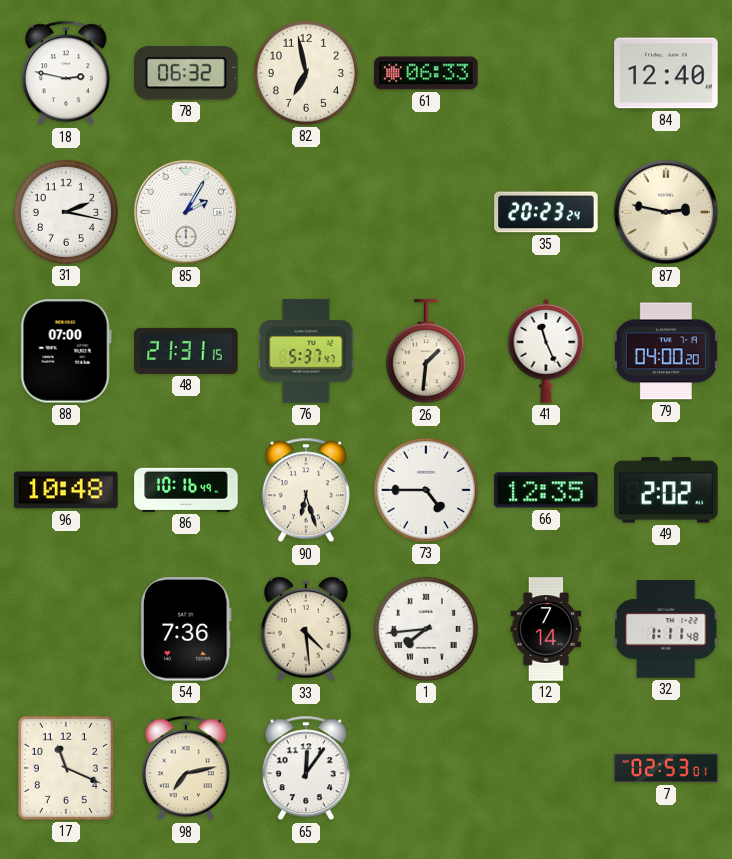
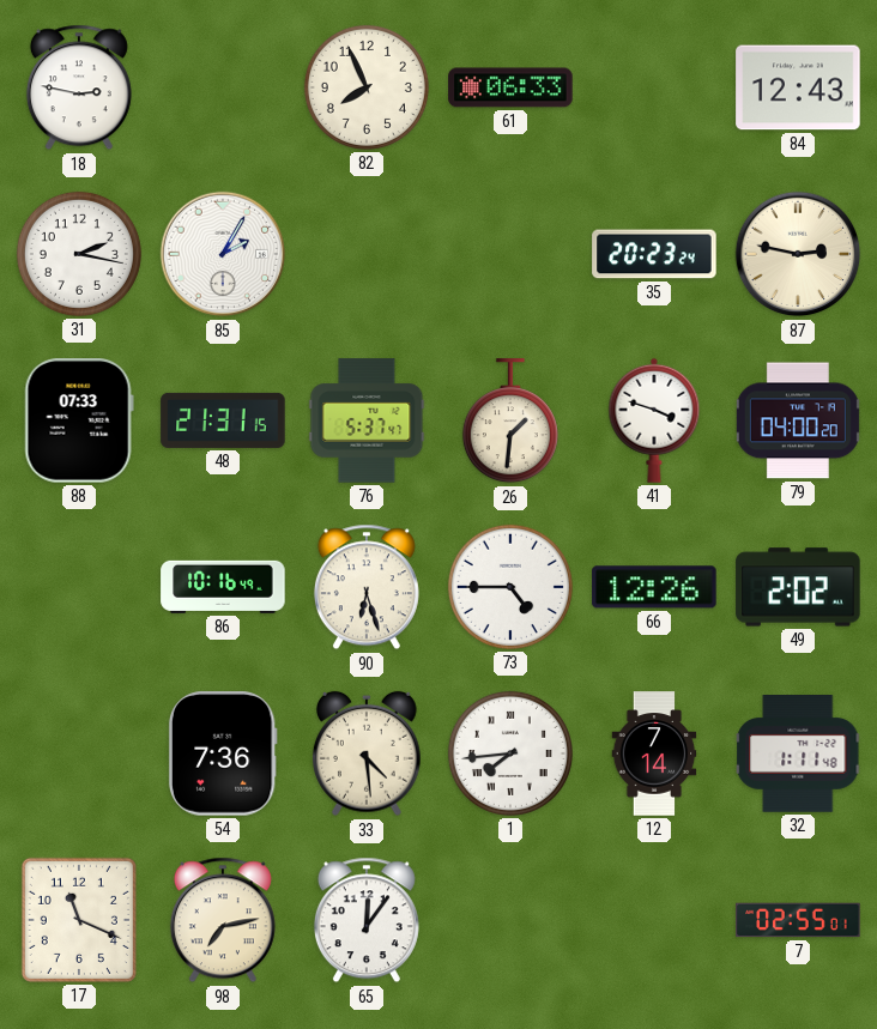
78: 06:32 -> none
82: 6:58 -> 7:56
84: 12:40 -> 12:43
88: 07:00 -> 07:33
41: 11:26 -> 3:48
96: 10:48 -> none
66: 12:35 -> 12:26
7: 02:53 -> 02:55
